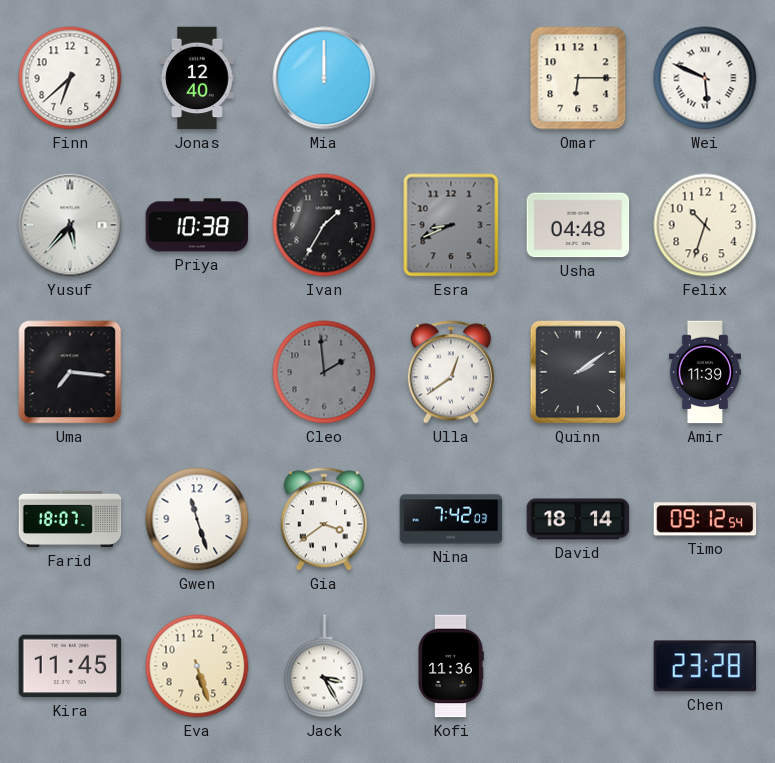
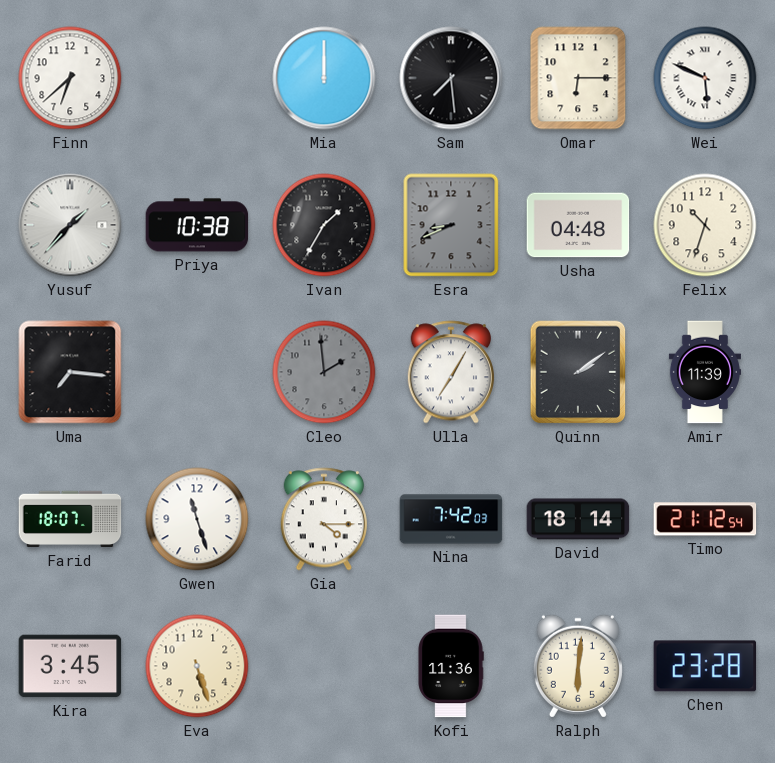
Jonas: 12:40 -> none
Sam: none -> 7:29
Yusuf: 5:37 -> 1:37
Ulla: 12:39 -> 7:05
Gia: 3:39 -> 4:15
Timo: 09:12 -> 21:12
Kira: 11:45 -> 3:45
Jack: 3:25 -> none
Ralph: none -> 6:01
